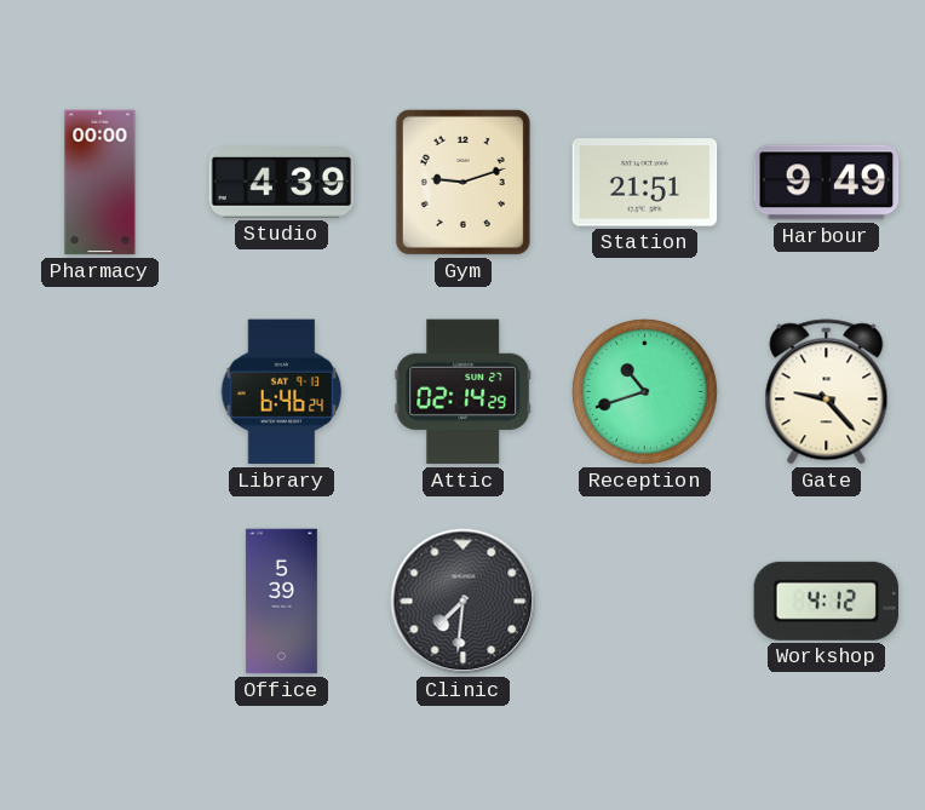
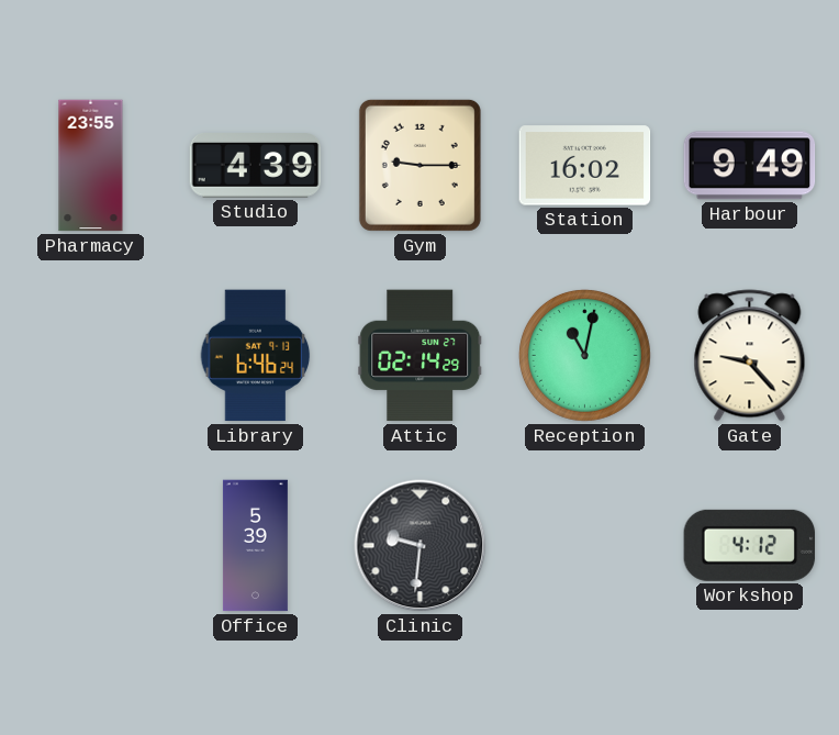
Pharmacy: 00:00 -> 23:55
Gym: 9:12 -> 9:15
Station: 21:51 -> 16:02
Reception: 10:42 -> 11:02
Clinic: 7:31 -> 9:31
